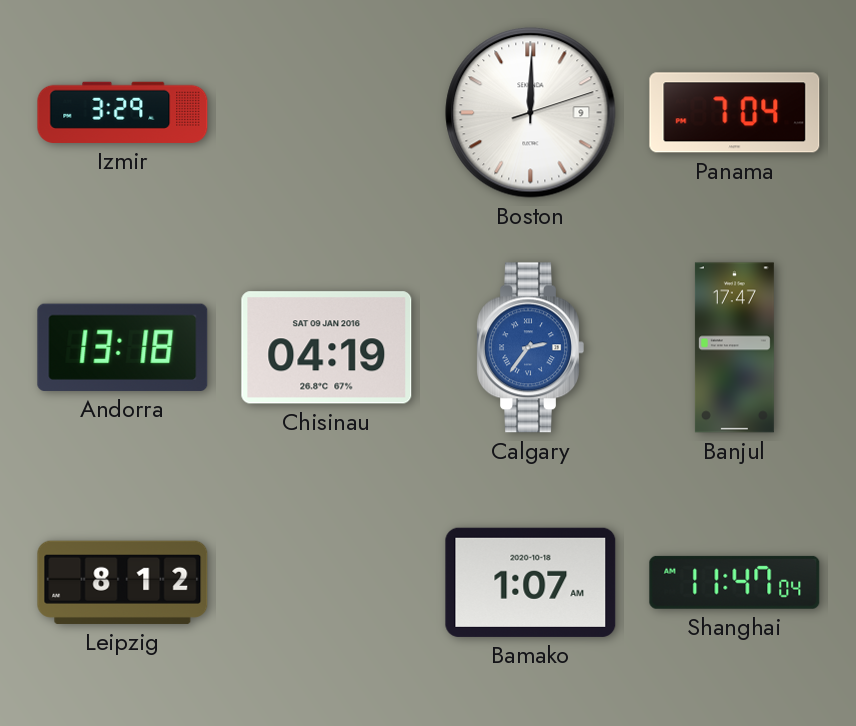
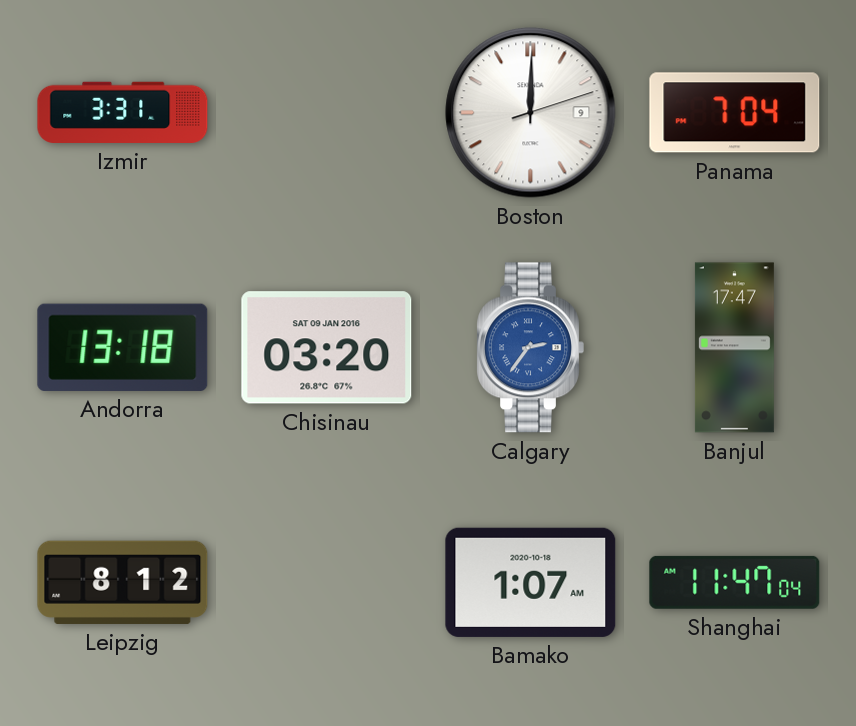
Izmir: 3:29 -> 3:31
Chisinau: 04:19 -> 03:20
